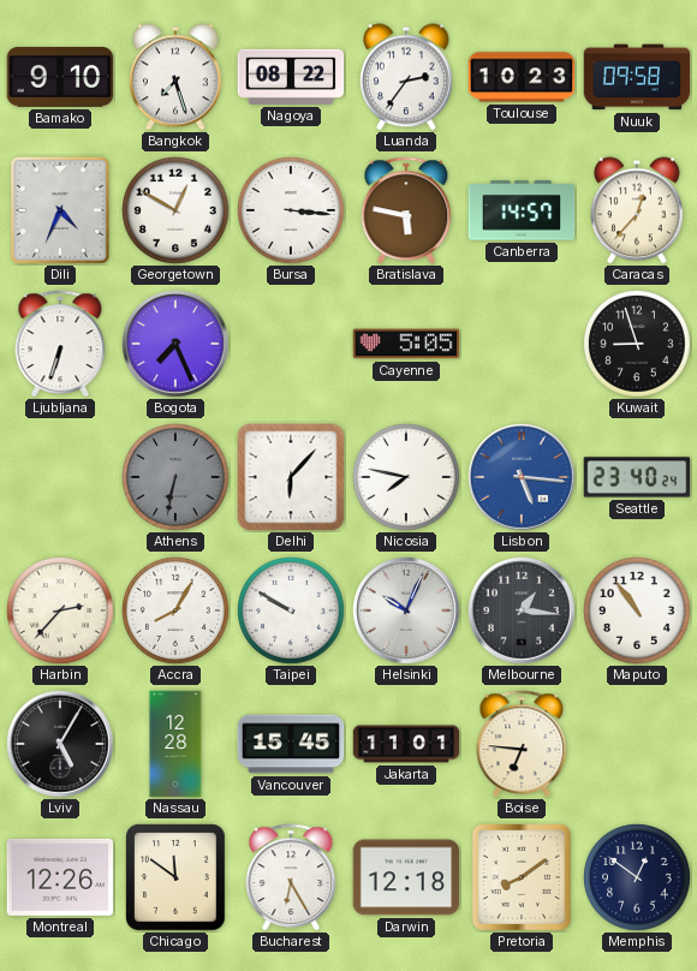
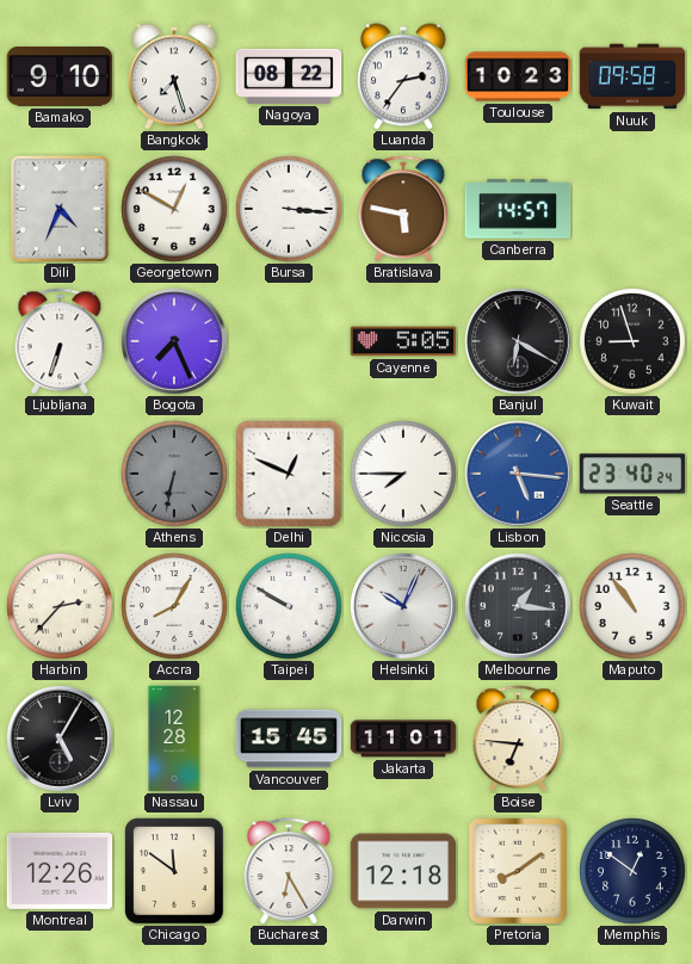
Caracas: 12:37 -> none
Banjul: none -> 6:20
Delhi: 6:07 -> 12:49
Nicosia: 7:47 -> 7:45
